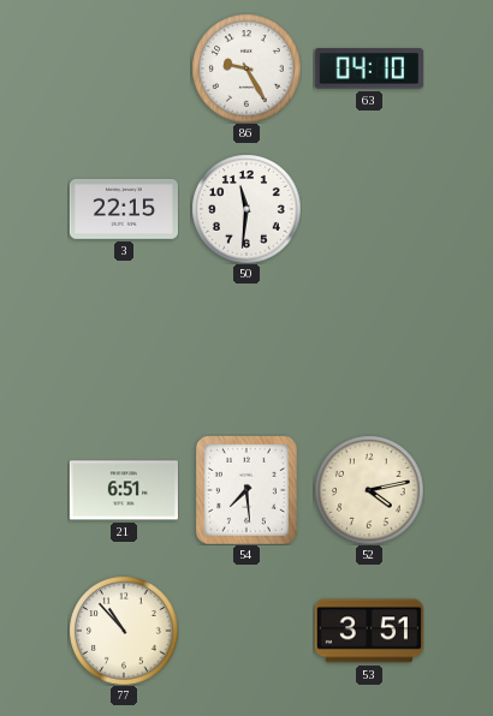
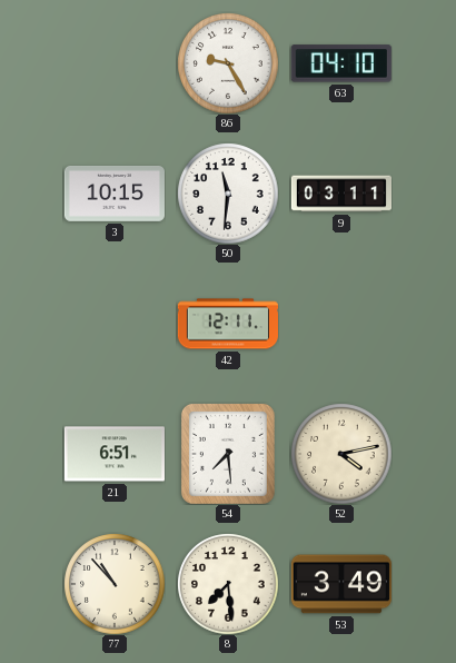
3: 22:15 -> 10:15
9: none -> 03:11
42: none -> 12:11
8: none -> 7:29
53: 3:51 -> 3:49
